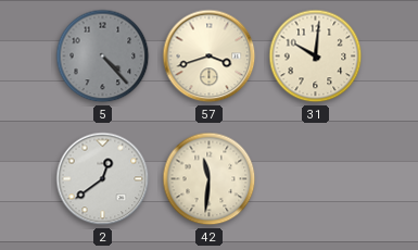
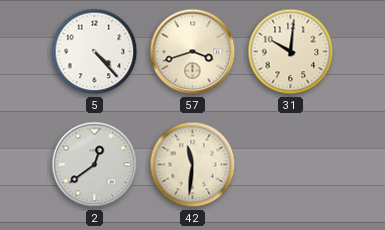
5 dial: grey -> white
